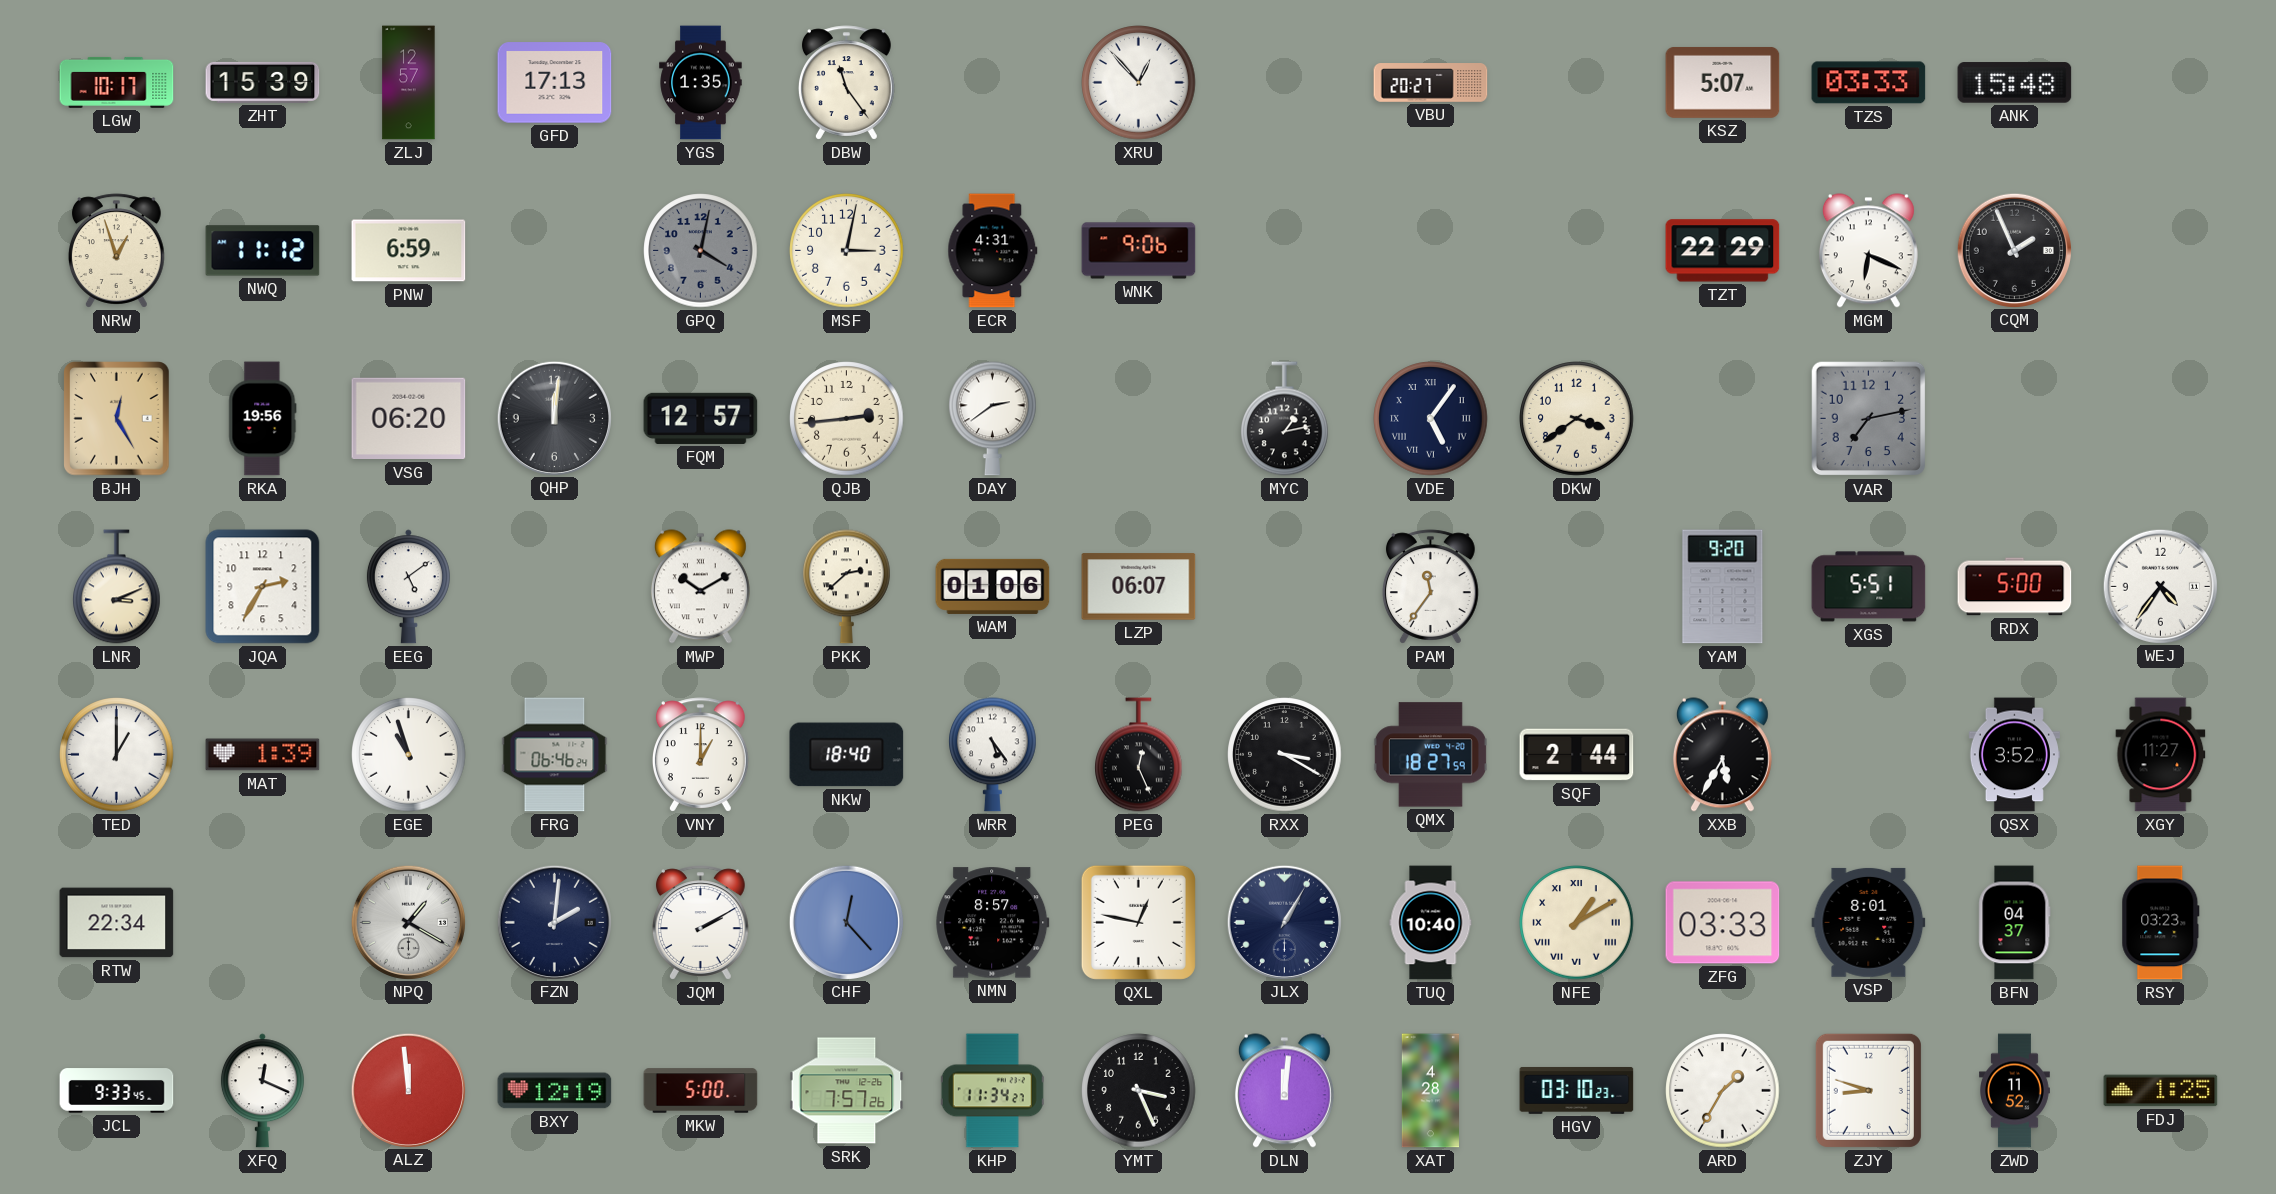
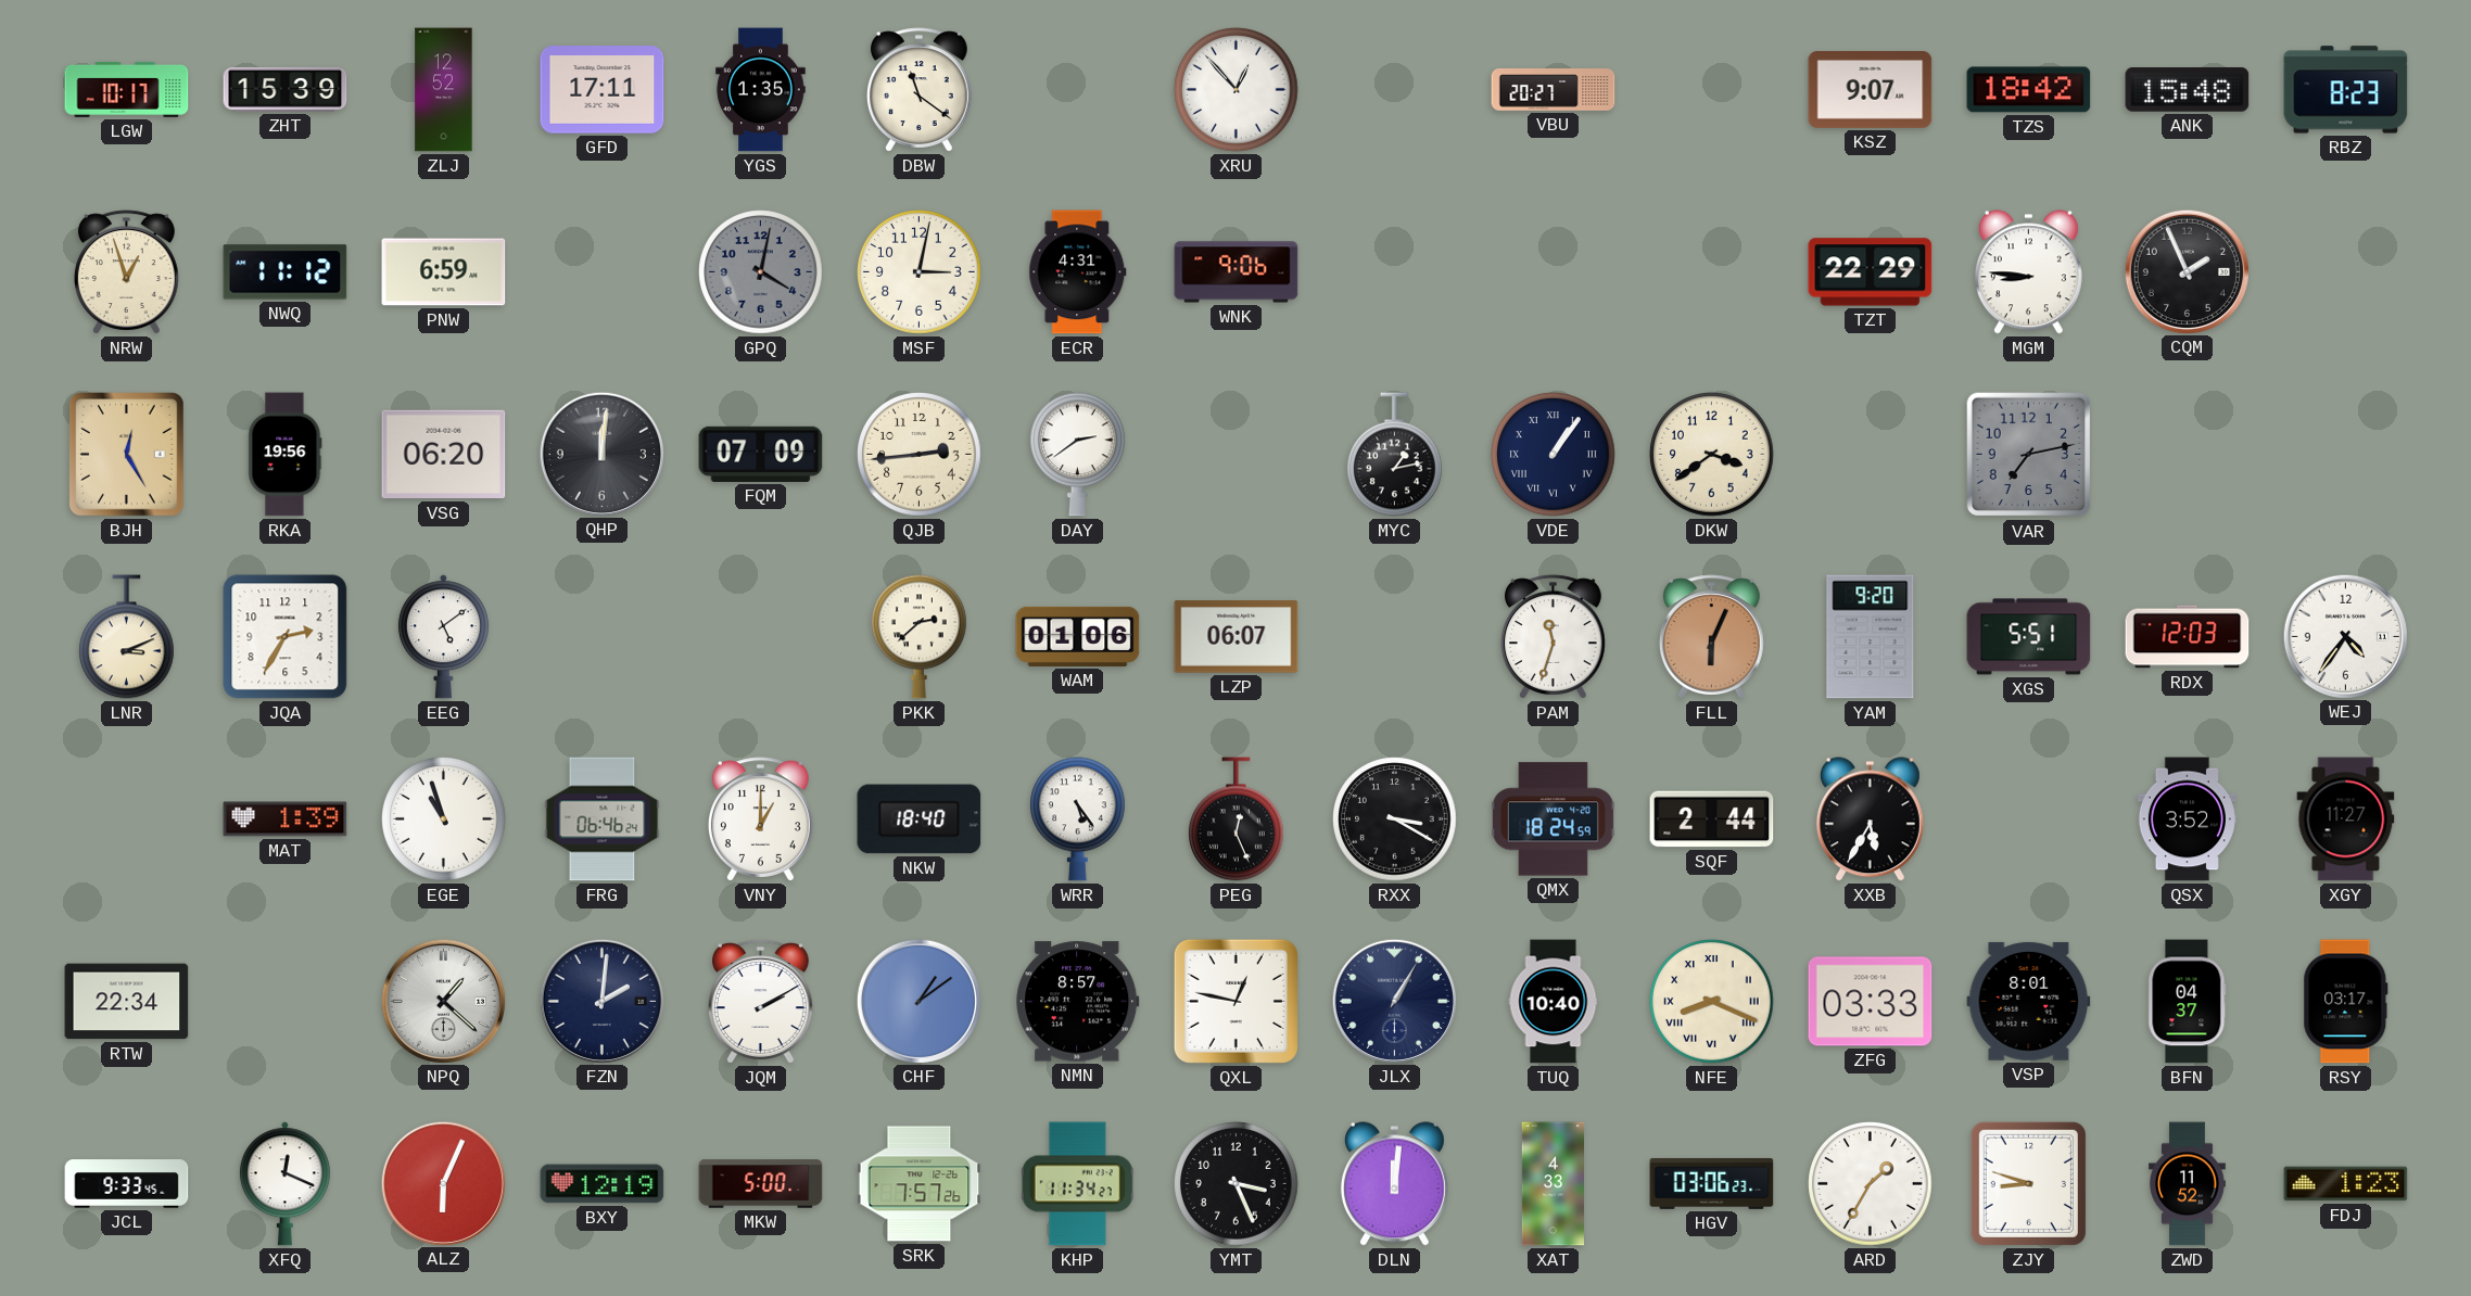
ZLJ: 12:57 -> 12:52
GFD: 17:13 -> 17:11
DBW: 11:24 -> 11:21
KSZ: 5:07 -> 9:07
TZS: 03:33 -> 18:42
RBZ: none -> 8:23
MGM: 6:19 -> 8:46
FQM: 12:57 -> 07:09
VDE: 5:06 -> 1:06
MWP: 10:10 -> none
PAM: 11:36 -> 11:33
FLL: none -> 6:04
RDX: 5:00 -> 12:03
TED: 1:00 -> none
QMX: 18:27 -> 18:24
NPQ: 1:20 -> 1:22
CHF: 12:23 -> 1:09
NFE: 1:10 -> 8:19
RSY: 03:23 -> 03:17
ALZ: 11:59 -> 6:04
XAT: 4:28 -> 4:33
HGV: 03:10 -> 03:06
FDJ: 1:25 -> 1:23
